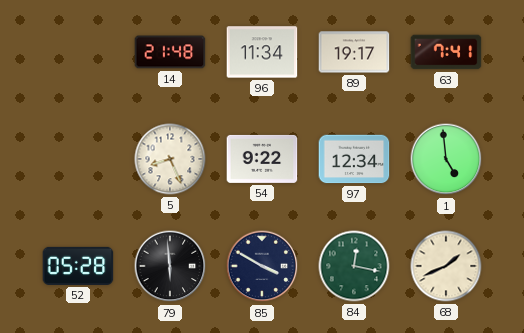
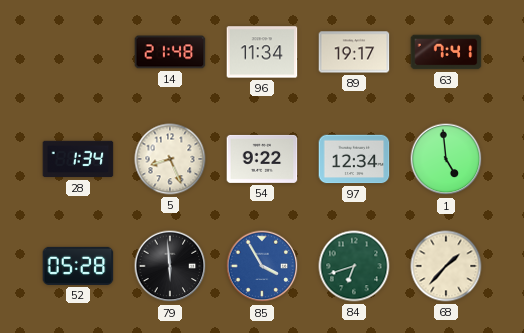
28: none -> 1:34
85: 3:50 -> 3:55
85 dial: navy -> blue
84: 12:17 -> 6:42
68: 1:41 -> 1:37
